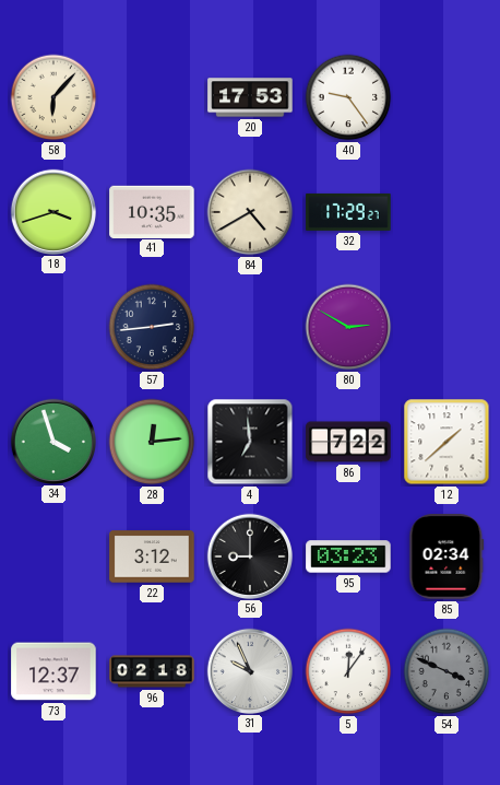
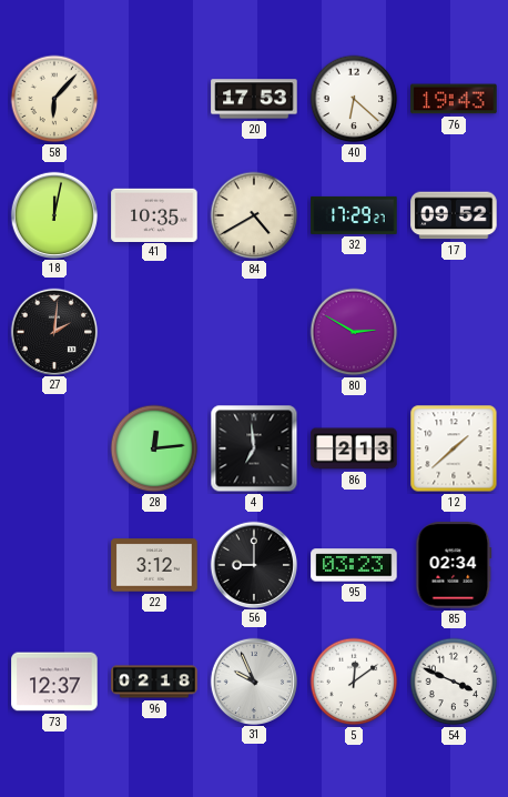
40: 9:24 -> 6:22
76: none -> 19:43
18: 3:42 -> 12:02
17: none -> 09:52
27: none -> 2:01
57: 2:44 -> none
34: 3:57 -> none
86: 7:22 -> 2:13
5: 12:06 -> 12:09
54 dial: grey -> white
